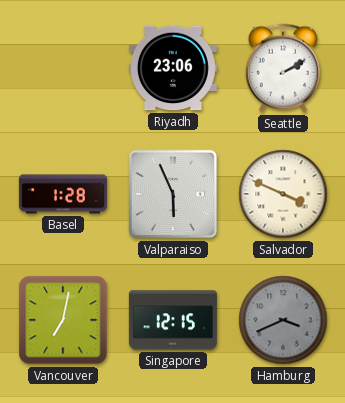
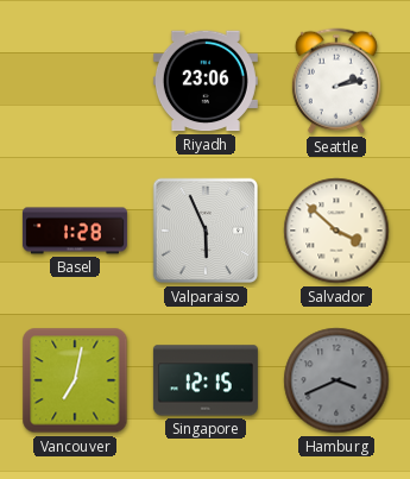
Seattle: 2:10 -> 2:13
Salvador: 3:49 -> 3:52
